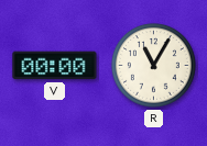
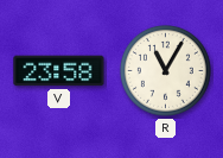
V: 00:00 -> 23:58
